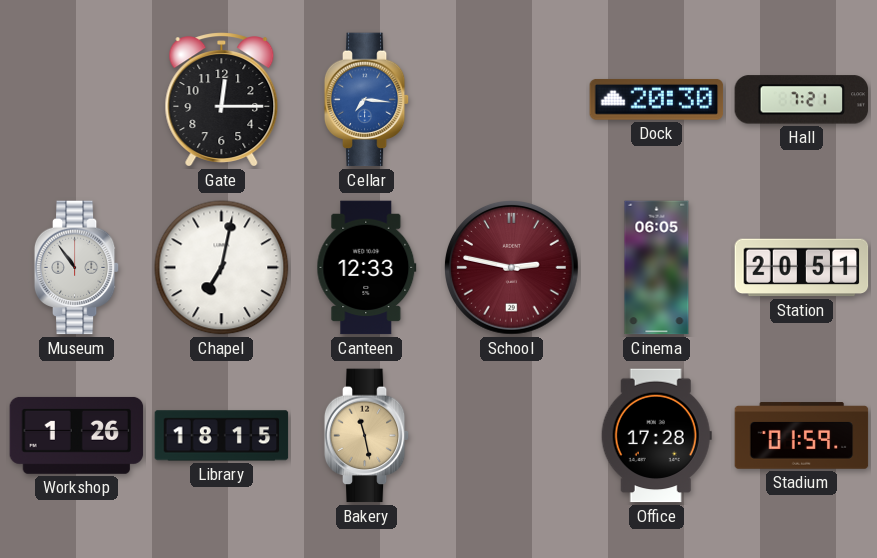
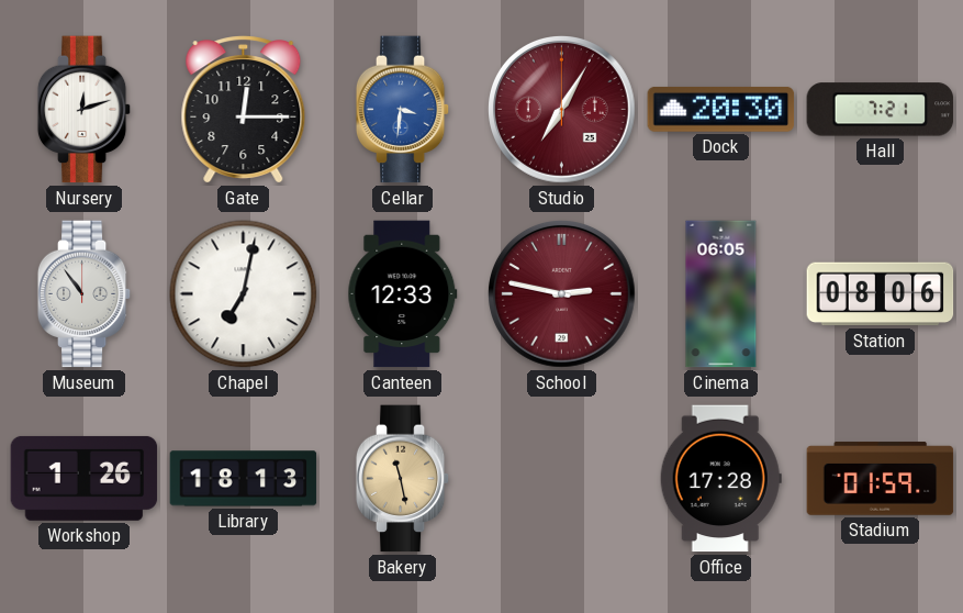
Nursery: none -> 12:12
Cellar: 7:16 -> 3:31
Studio: none -> 7:05
Station: 20:51 -> 08:06
Library: 18:15 -> 18:13
